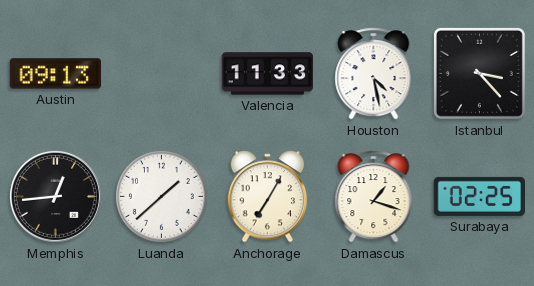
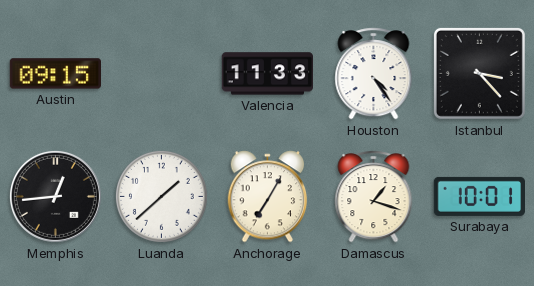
Austin: 09:13 -> 09:15
Houston: 4:28 -> 4:24
Surabaya: 02:25 -> 10:01
